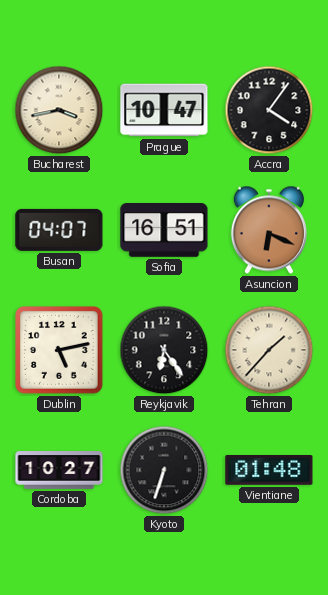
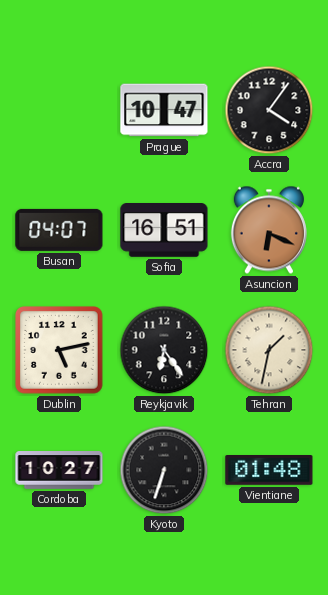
Bucharest: 3:43 -> none
Tehran: 1:37 -> 1:32
